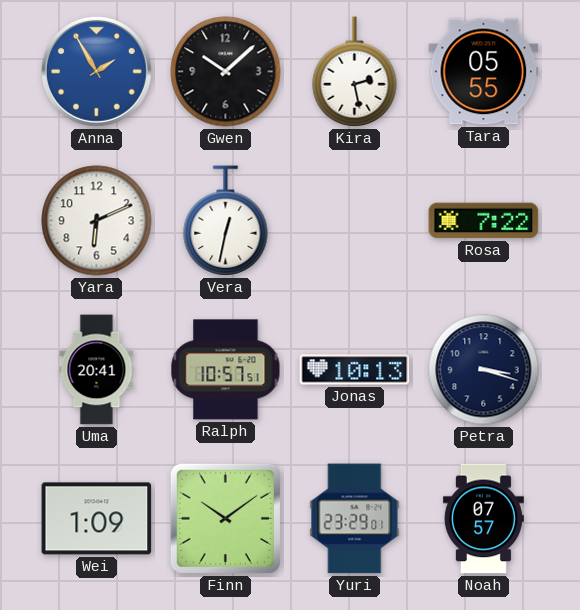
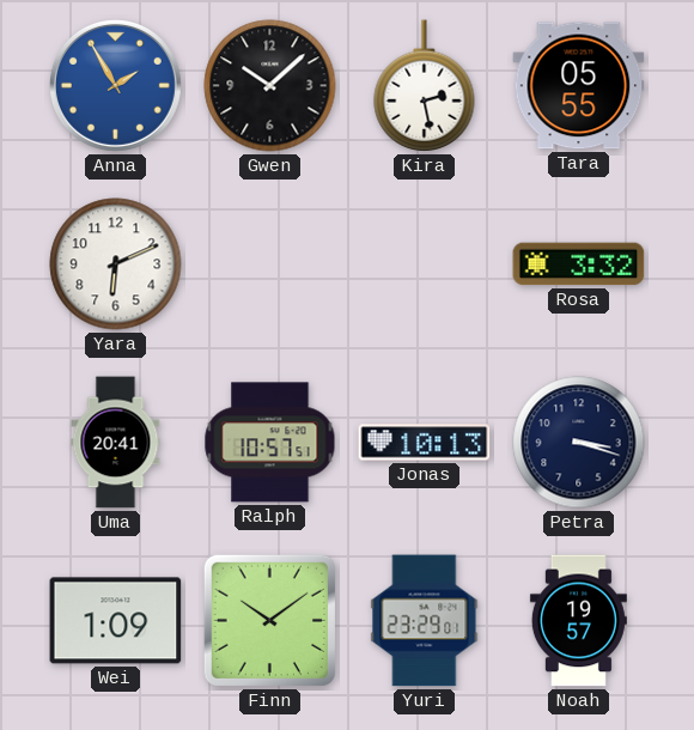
Vera: 12:32 -> none
Rosa: 7:22 -> 3:32
Noah: 07:57 -> 19:57
